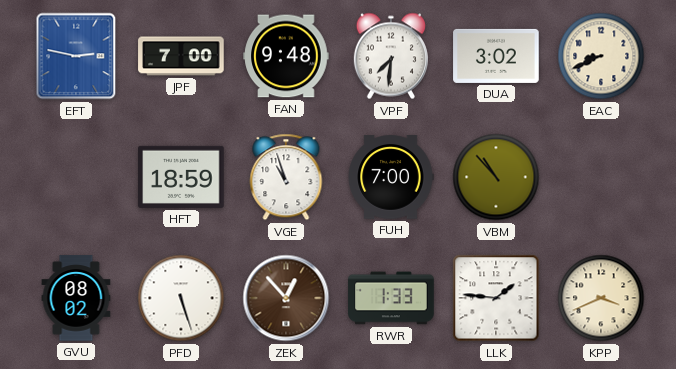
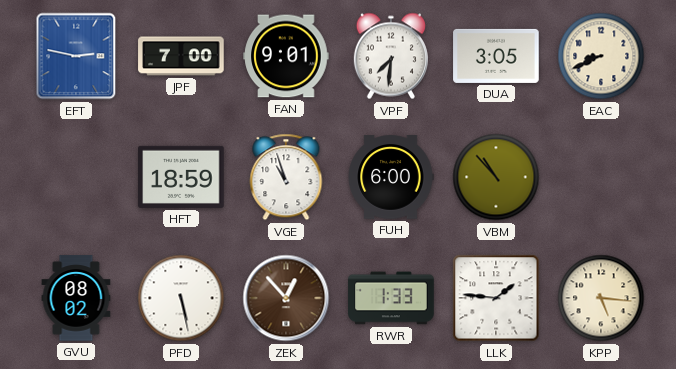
FAN: 9:48 -> 9:01
DUA: 3:02 -> 3:05
FUH: 7:00 -> 6:00
PFD: 5:27 -> 5:28
KPP: 3:41 -> 5:16
